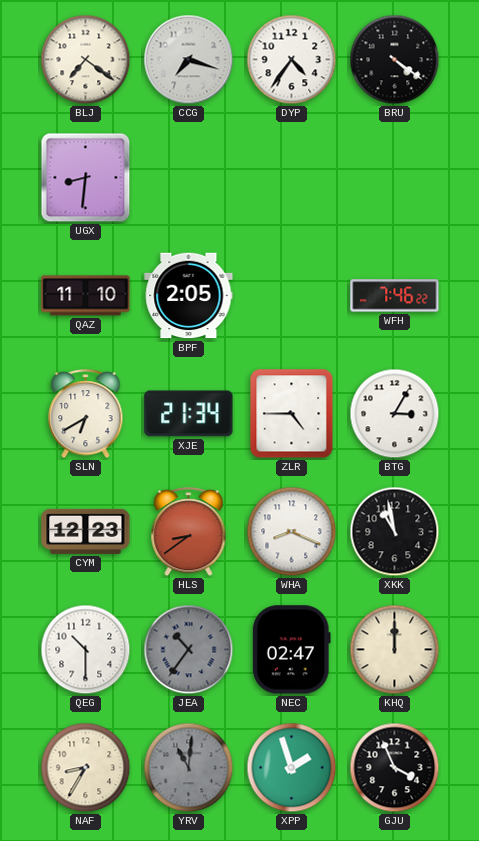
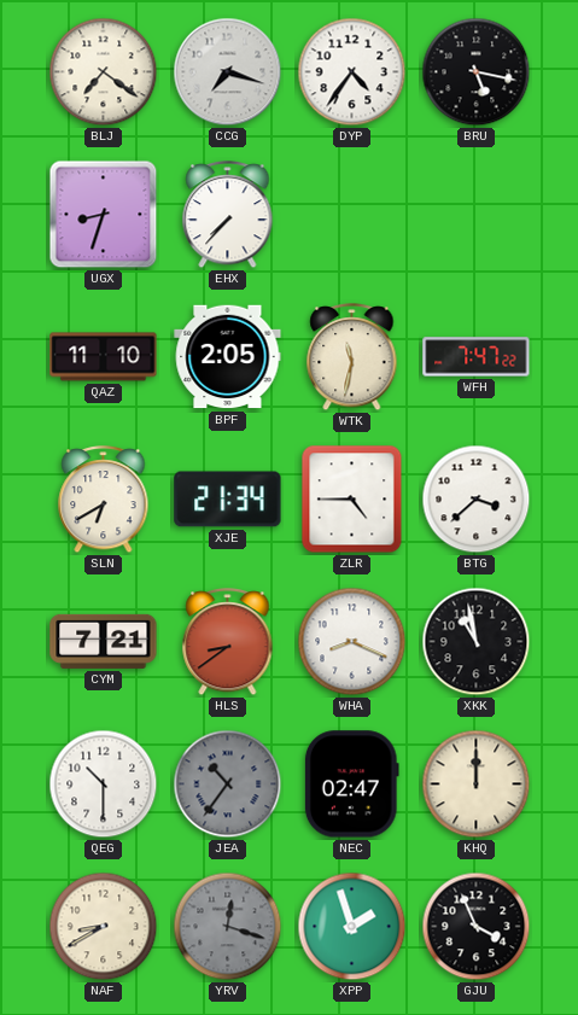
BRU: 4:21 -> 5:17
UGX: 8:31 -> 8:33
EHX: none -> 7:37
WTK: none -> 11:32
WFH: 7:46 -> 7:47
BTG: 3:05 -> 3:38
CYM: 12:23 -> 7:21
NAF: 8:35 -> 8:40
YRV: 11:01 -> 12:18
